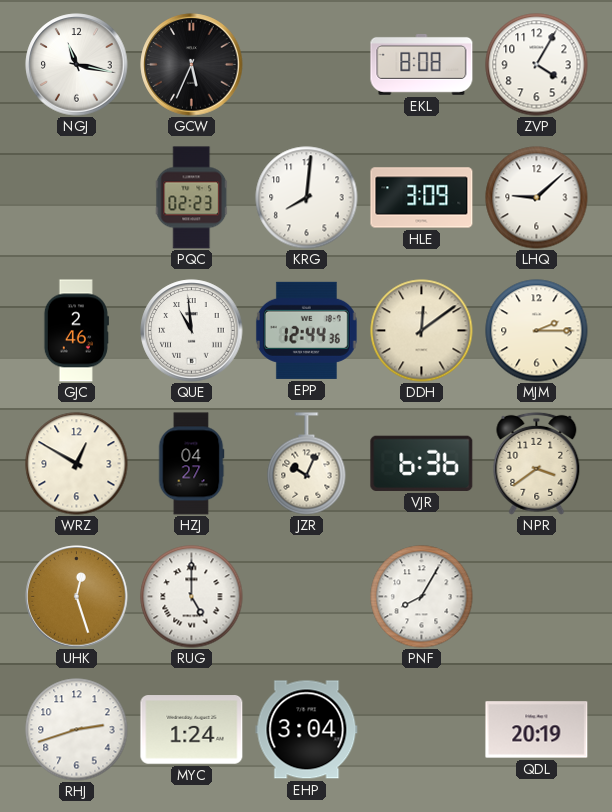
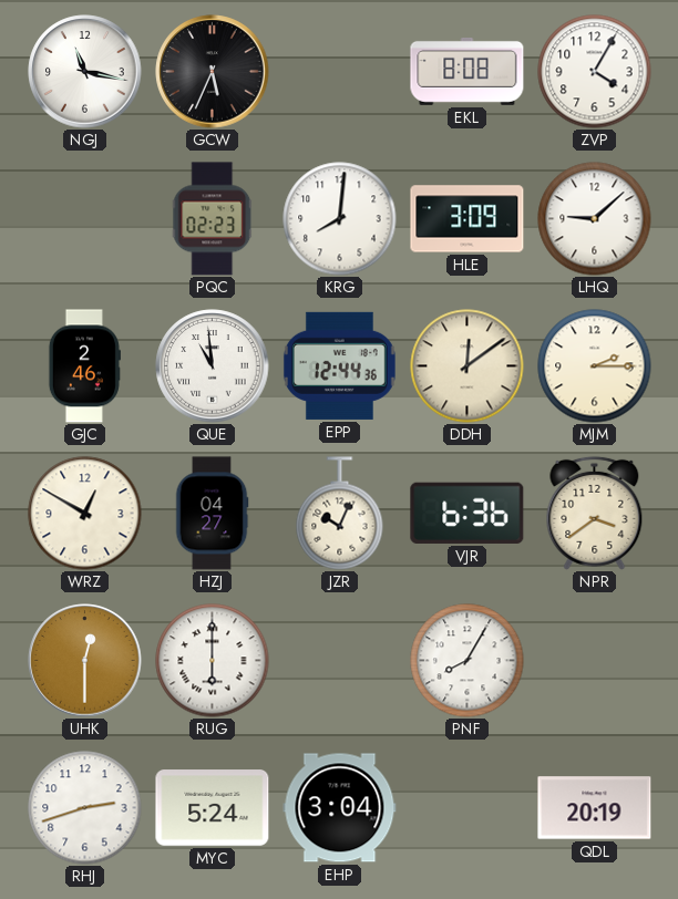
UHK: 12:27 -> 12:30
RUG: 5:00 -> 6:00
MYC: 1:24 -> 5:24
